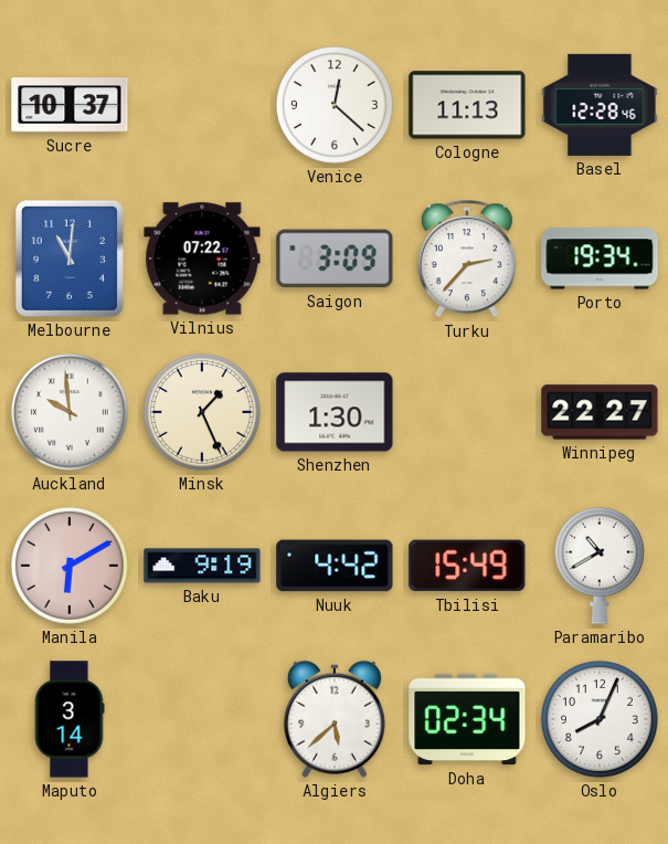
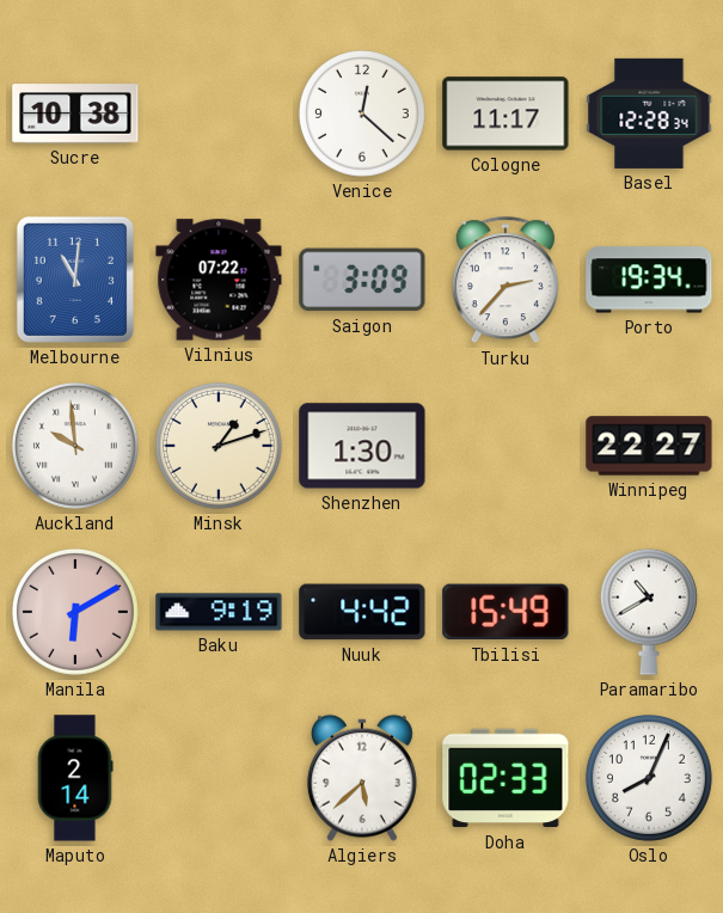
Sucre: 10:37 -> 10:38
Cologne: 11:13 -> 11:17
Basel: 12:28:46 -> 12:28:34
Minsk: 1:26 -> 1:12
Maputo: 3:14 -> 2:14
Doha: 02:34 -> 02:33
